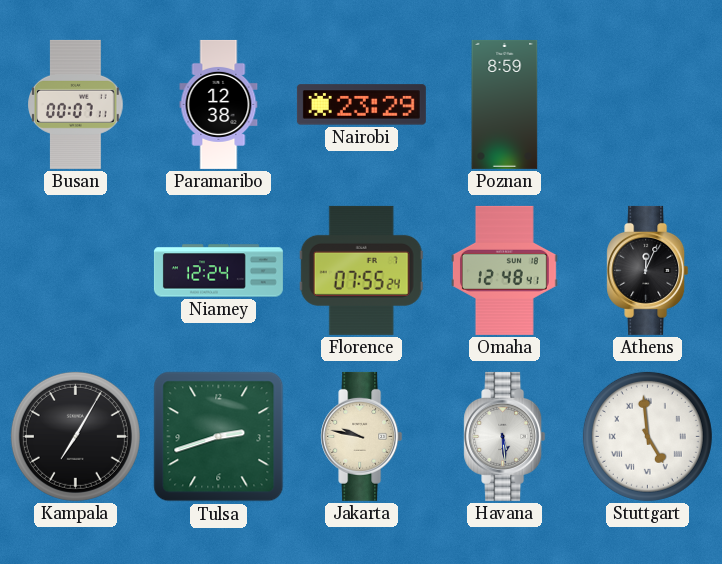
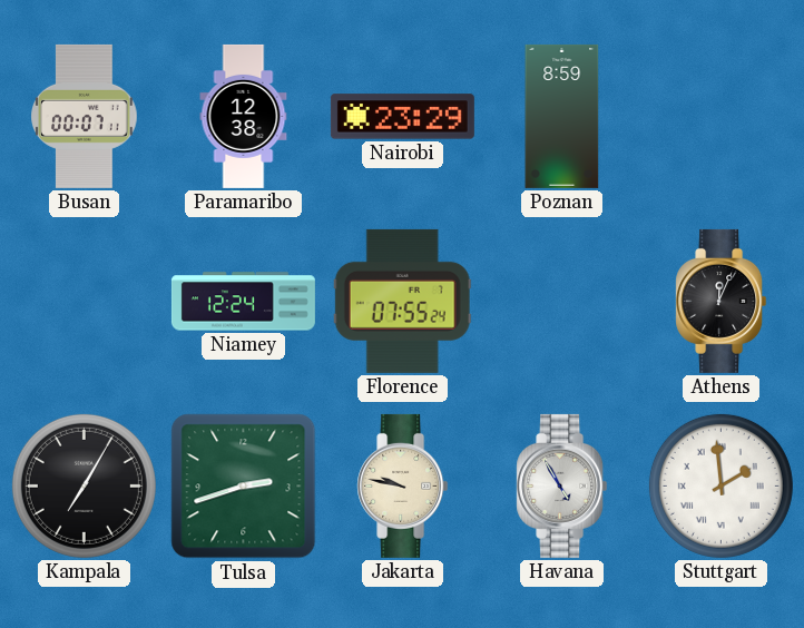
Omaha: 12:48 -> none
Havana: 5:29 -> 4:55
Stuttgart: 4:59 -> 1:59
